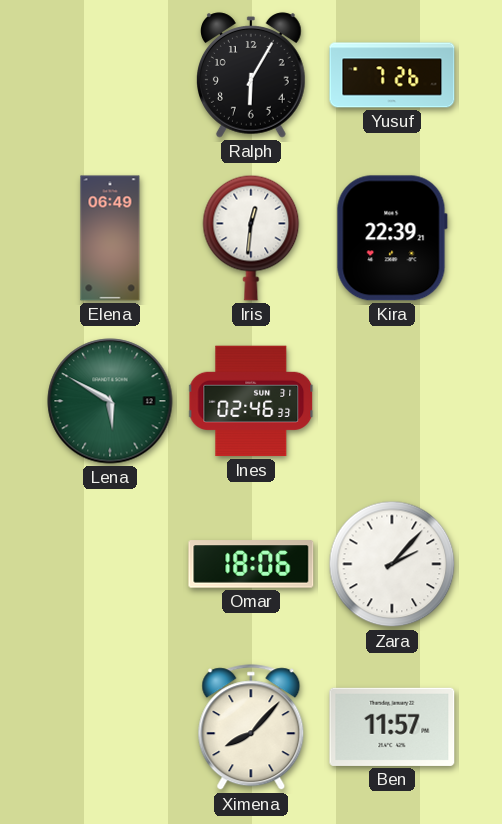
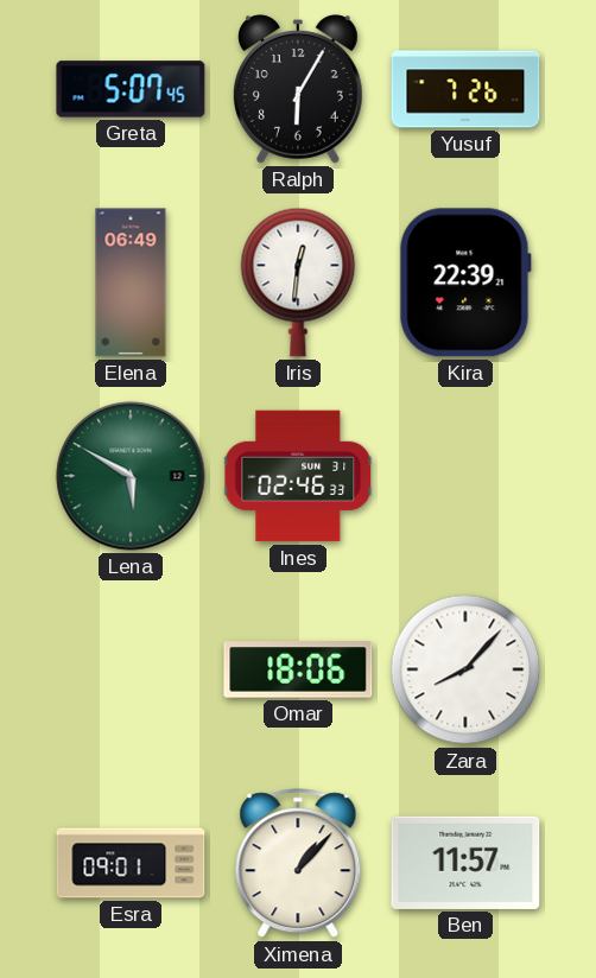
Greta: none -> 5:07
Zara: 2:07 -> 8:07
Esra: none -> 09:01
Ximena: 8:07 -> 1:07
